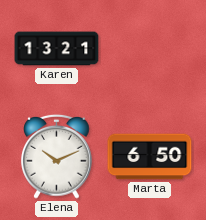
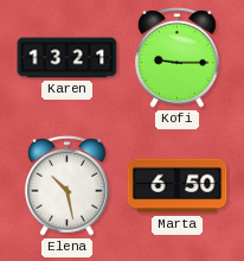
Kofi: none -> 9:15
Elena: 10:11 -> 10:28
